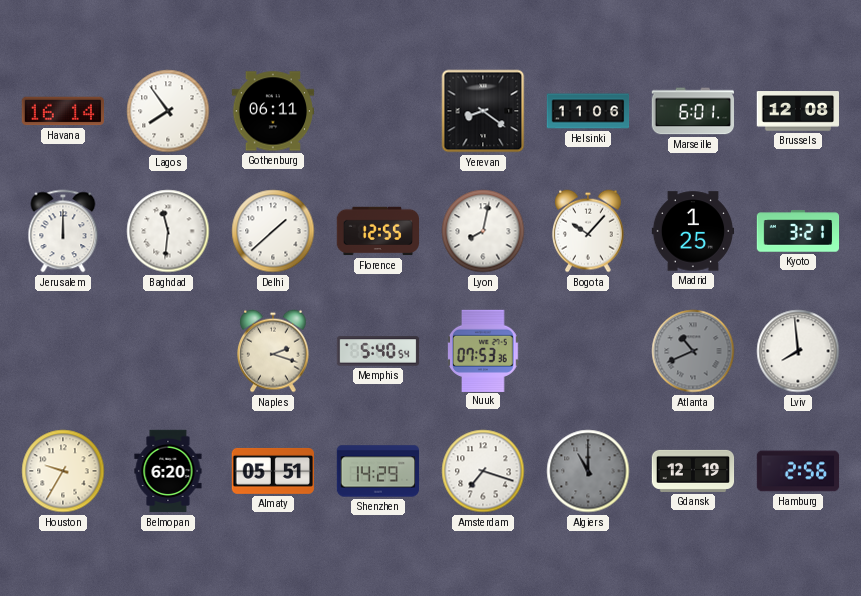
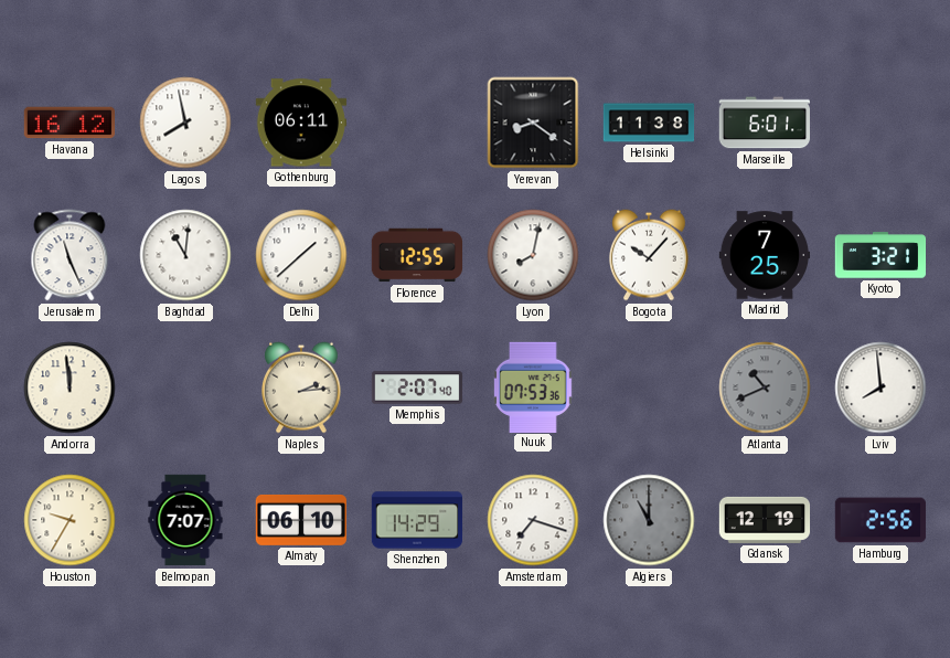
Havana: 16:14 -> 16:12
Lagos: 7:54 -> 7:58
Helsinki: 11:06 -> 11:38
Brussels: 12:08 -> none
Jerusalem: 12:00 -> 11:26
Baghdad: 11:31 -> 11:01
Madrid: 1:25 -> 7:25
Andorra: none -> 11:59
Naples: 2:18 -> 2:14
Memphis: 5:40 -> 2:07
Belmopan: 6:20 -> 7:07
Almaty: 05:51 -> 06:10
